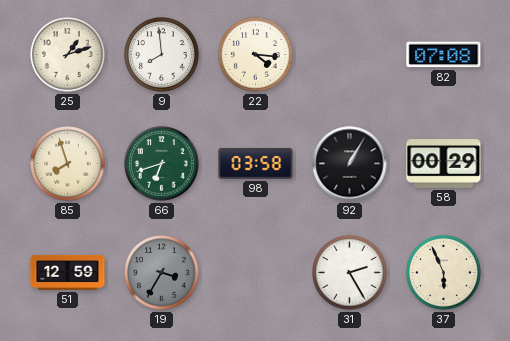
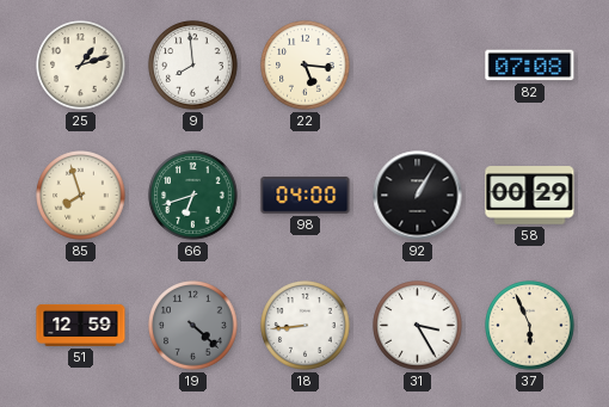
22: 4:16 -> 5:16
98: 03:58 -> 04:00
19: 3:35 -> 4:22
18: none -> 8:44
31: 2:25 -> 3:25
